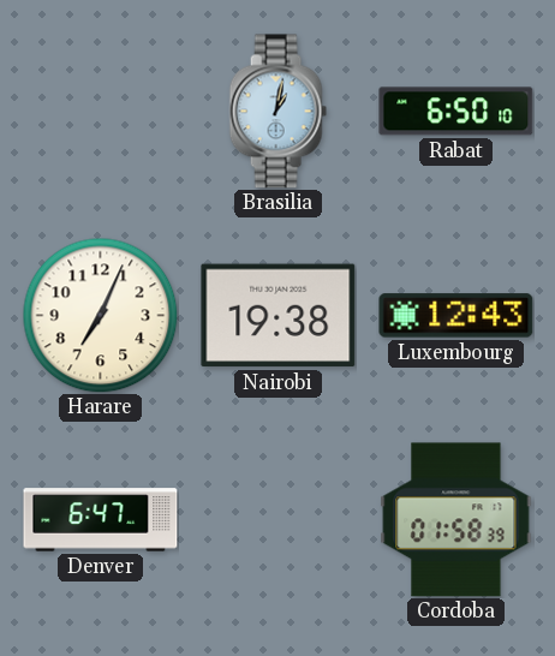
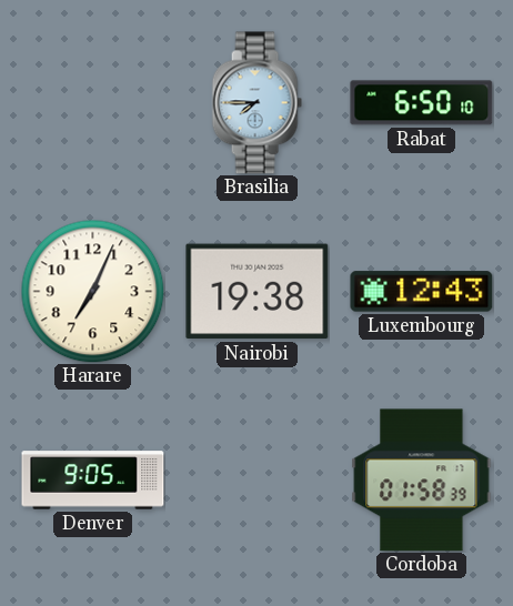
Brasilia: 1:02 -> 7:45
Denver: 6:47 -> 9:05
